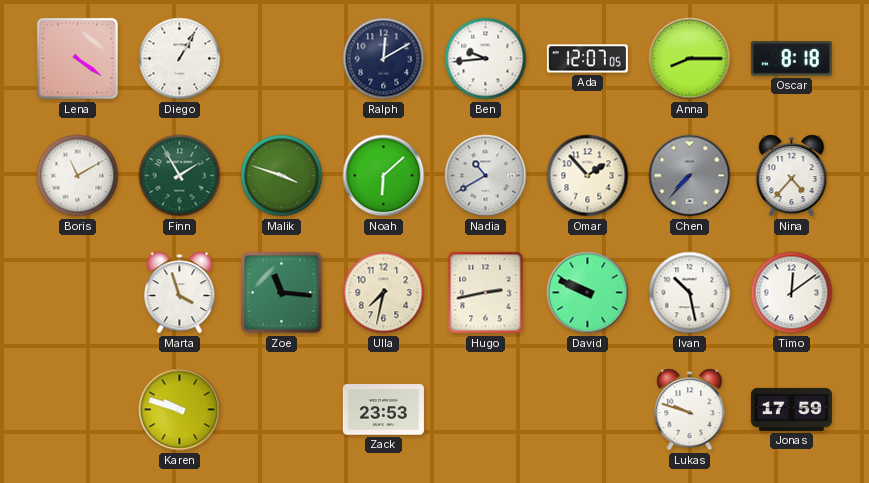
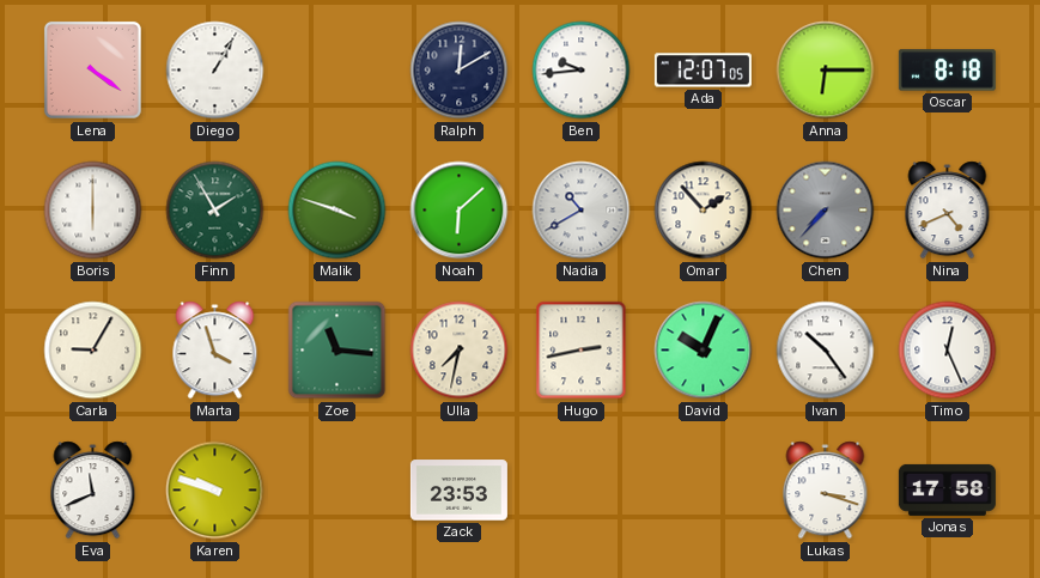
Anna: 8:15 -> 6:15
Boris: 11:10 -> 6:00
Nina: 4:37 -> 4:41
Carla: none -> 9:05
David: 9:49 -> 10:04
Ivan: 10:28 -> 10:24
Timo: 12:09 -> 12:26
Eva: none -> 11:41
Lukas: 9:48 -> 3:18
Jonas: 17:59 -> 17:58
